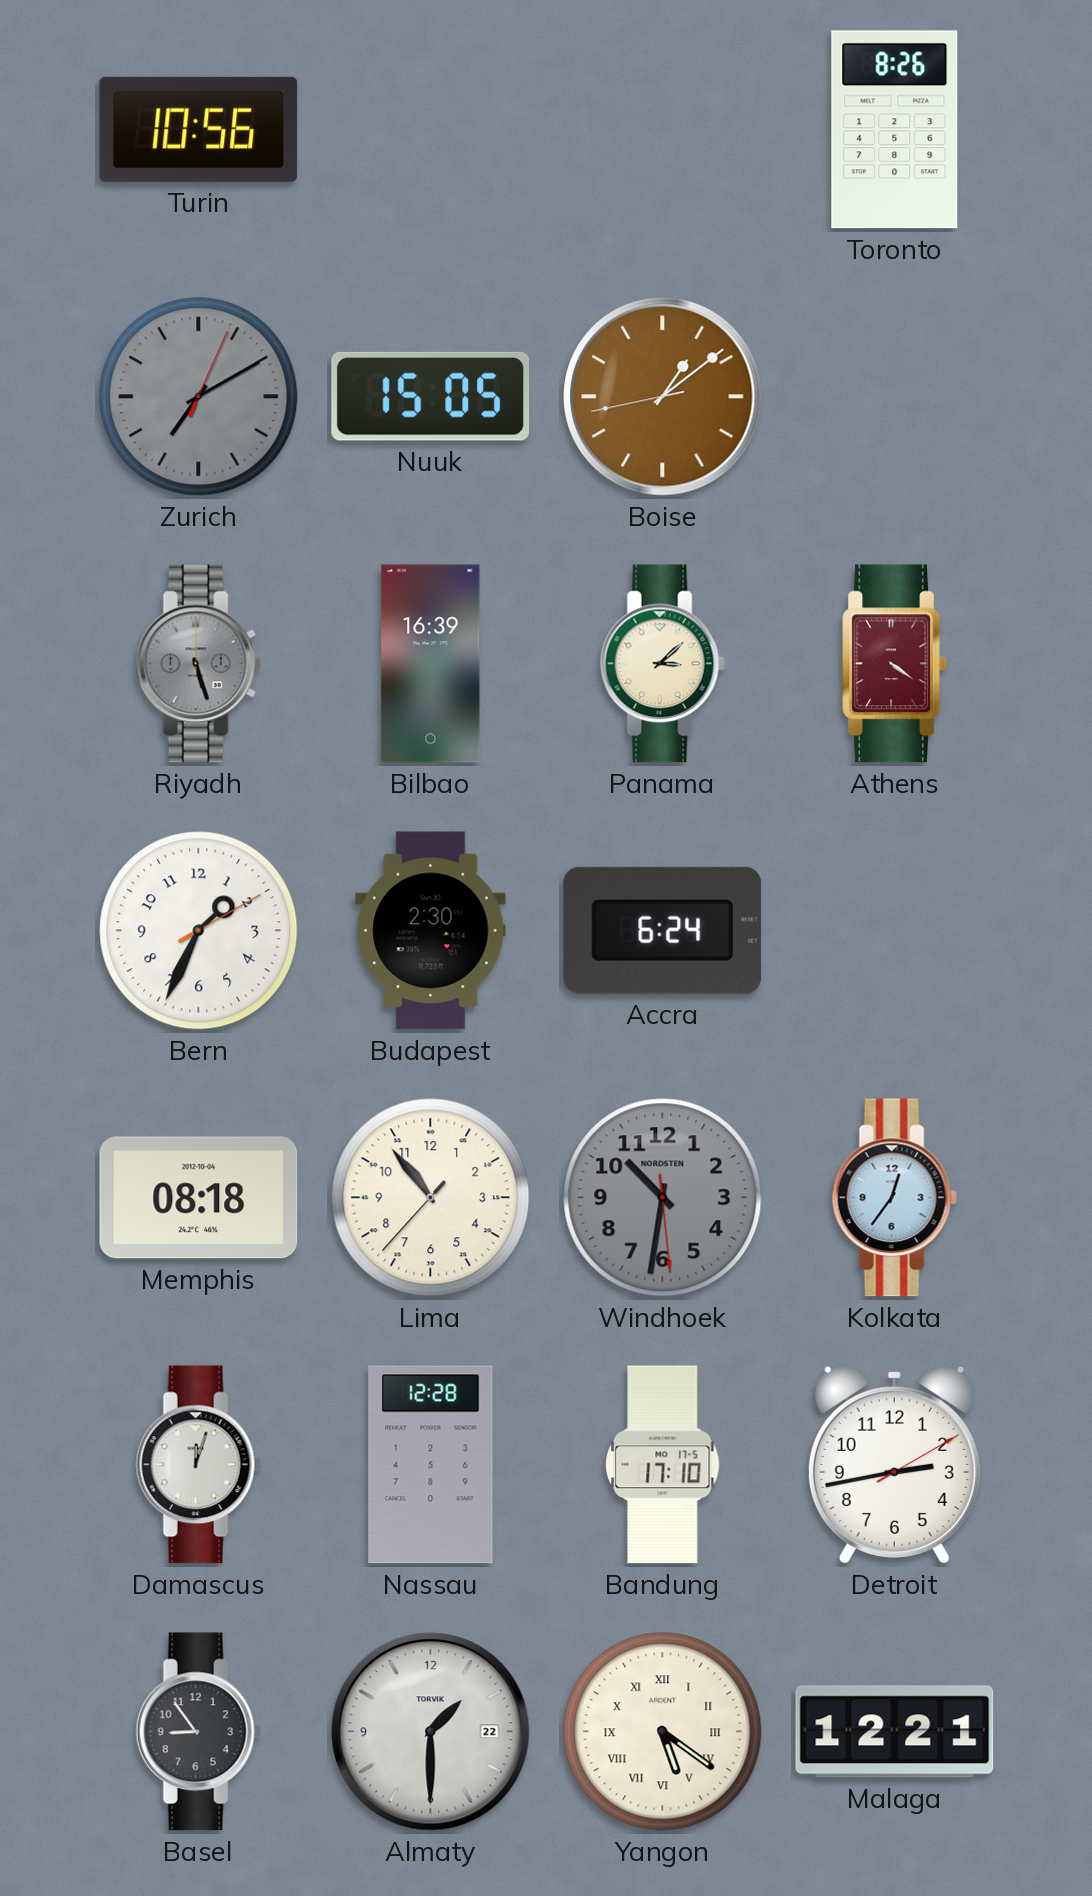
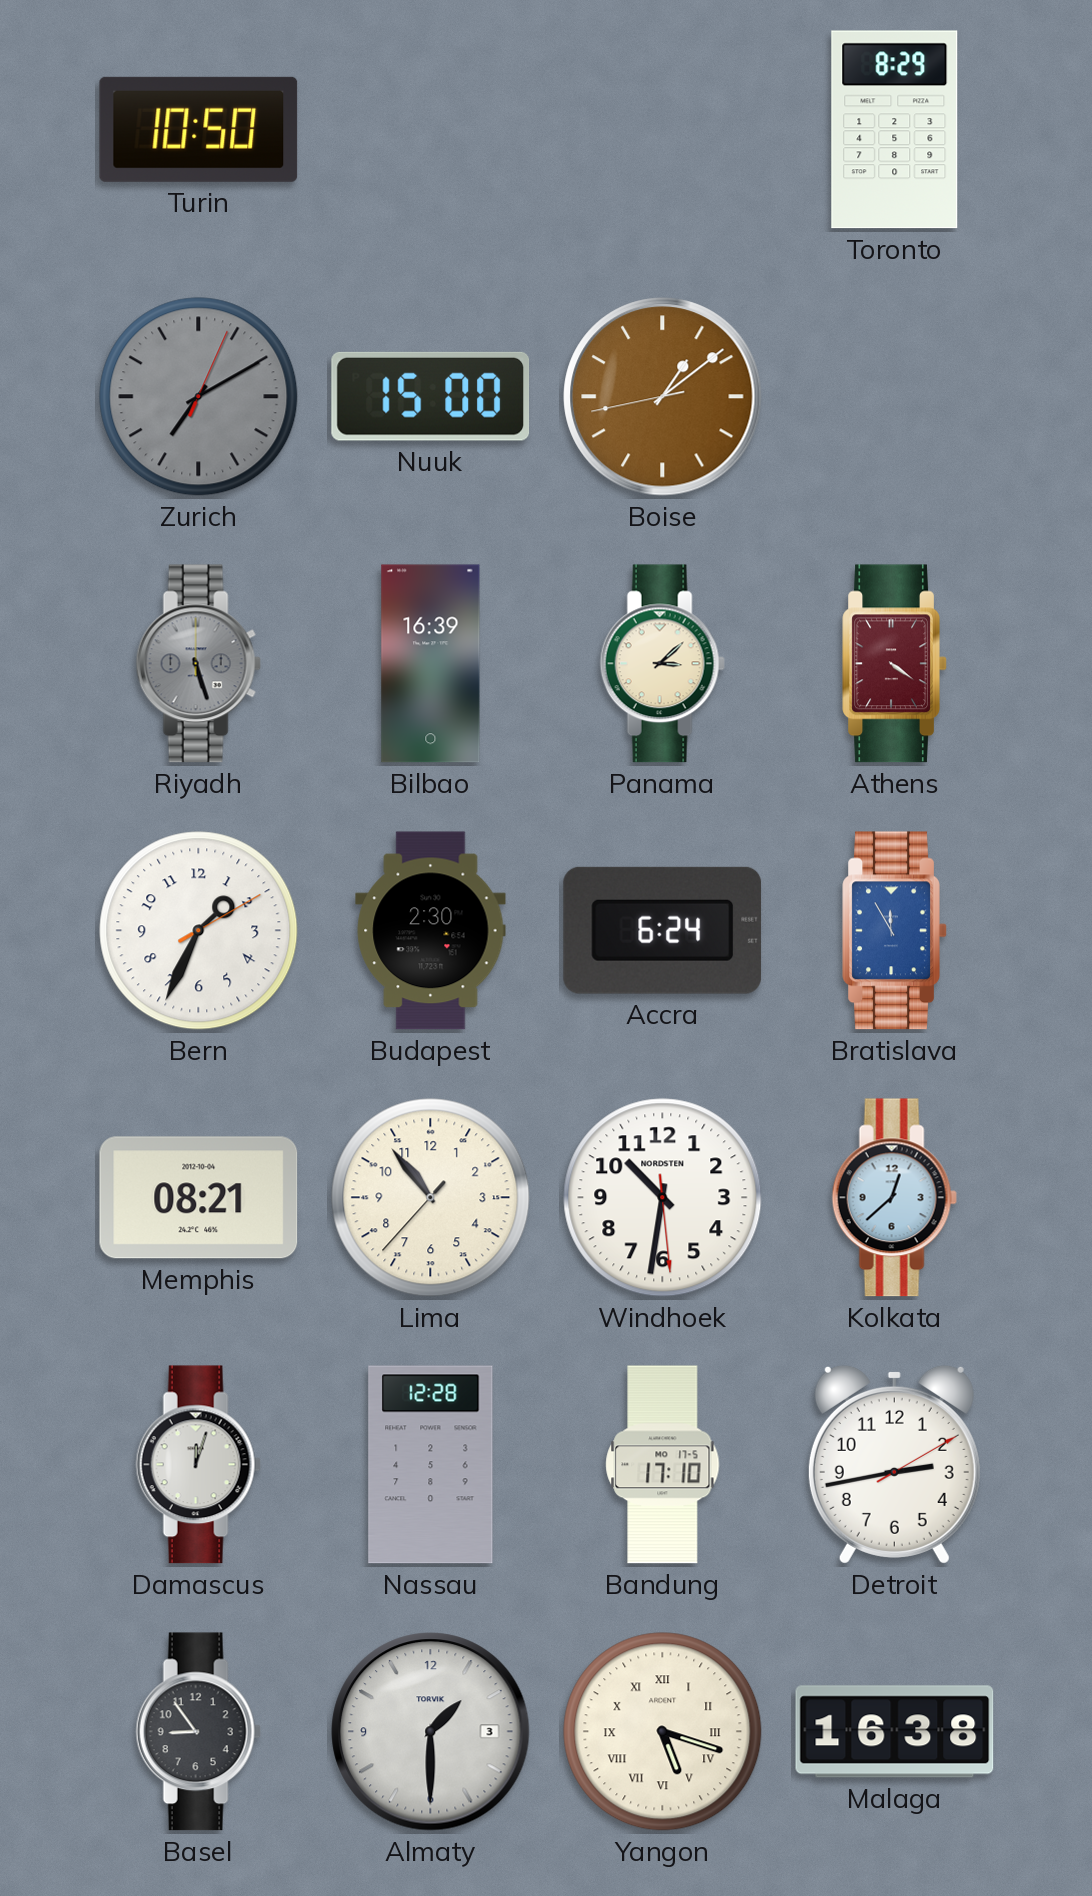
Turin: 10:56 -> 10:50
Toronto: 8:26 -> 8:29
Nuuk: 15:05 -> 15:00
Bratislava: none -> 11:55
Memphis: 08:18 -> 08:21
Windhoek dial: grey -> white
Kolkata: 12:36 -> 12:38
Almaty date: 22 -> 3
Yangon: 5:21 -> 5:18
Malaga: 12:21 -> 16:38
